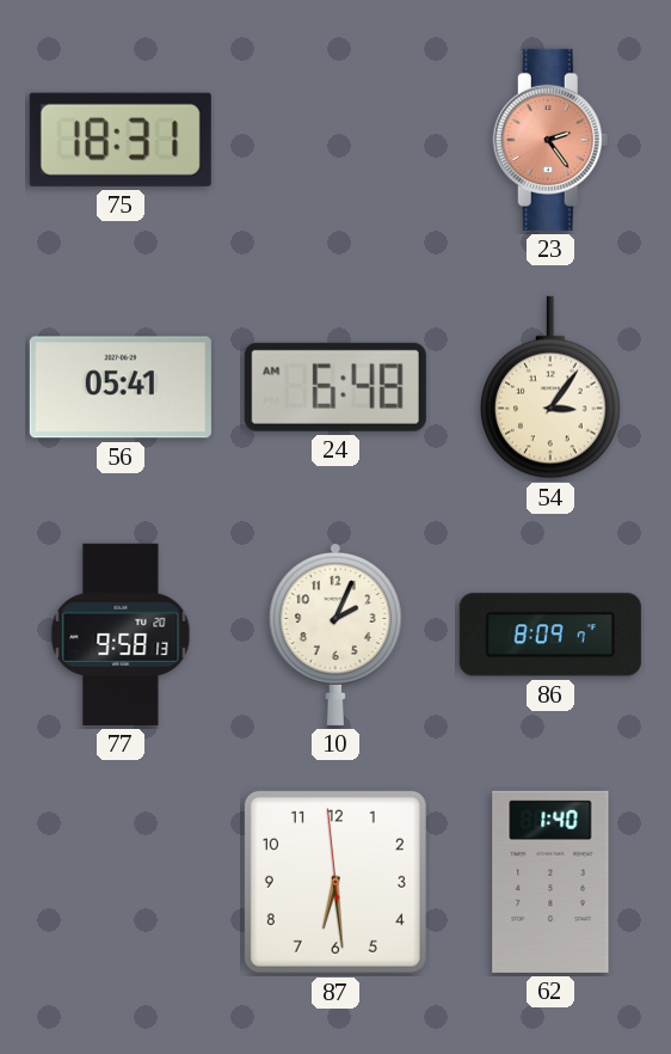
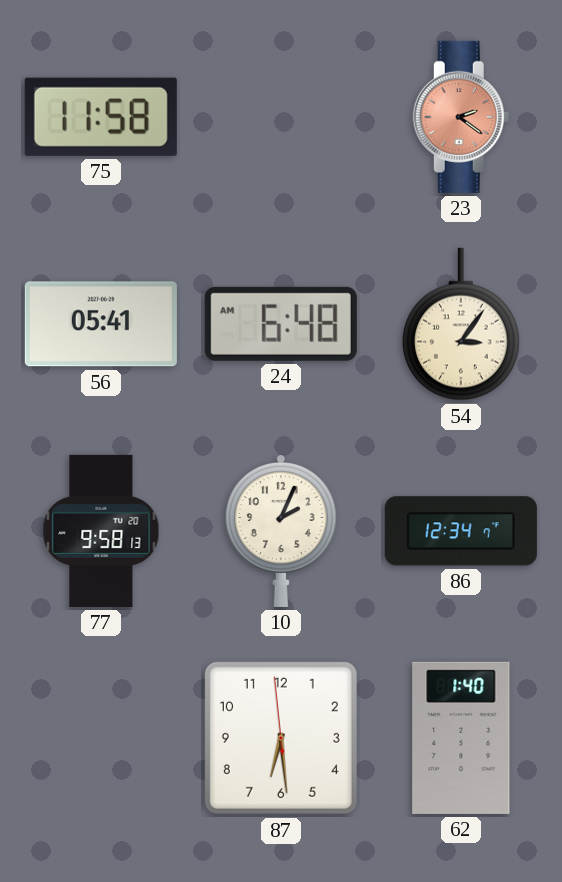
75: 18:31 -> 11:58
23: 2:24 -> 2:21
86: 8:09 -> 12:34
